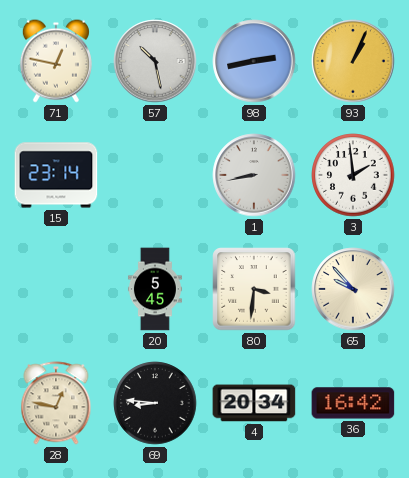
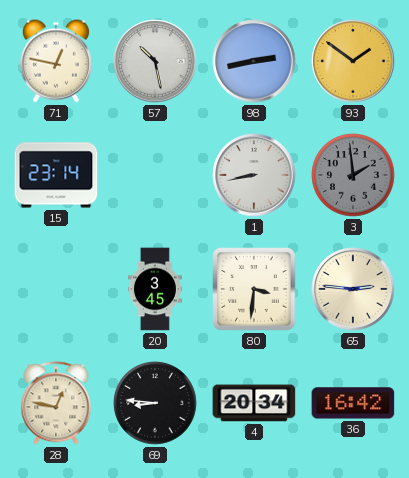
93: 1:04 -> 1:51
3 dial: white -> grey
20: 5:45 -> 3:45
65: 9:53 -> 2:46
